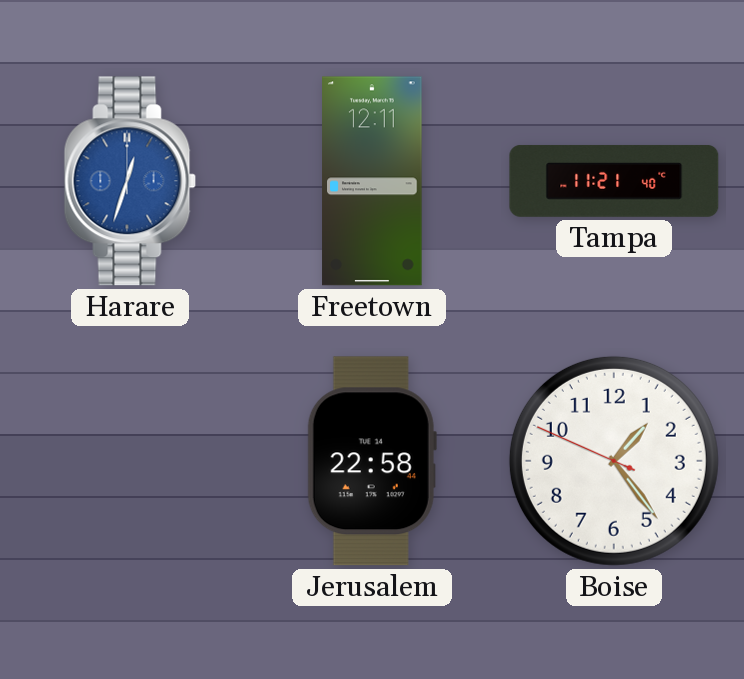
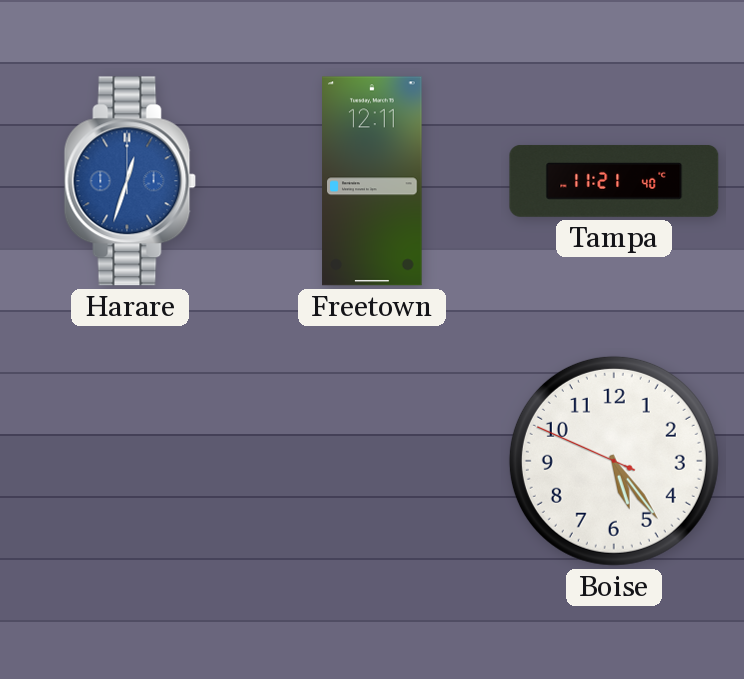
Jerusalem: 22:58 -> none
Boise: 1:23 -> 5:23
